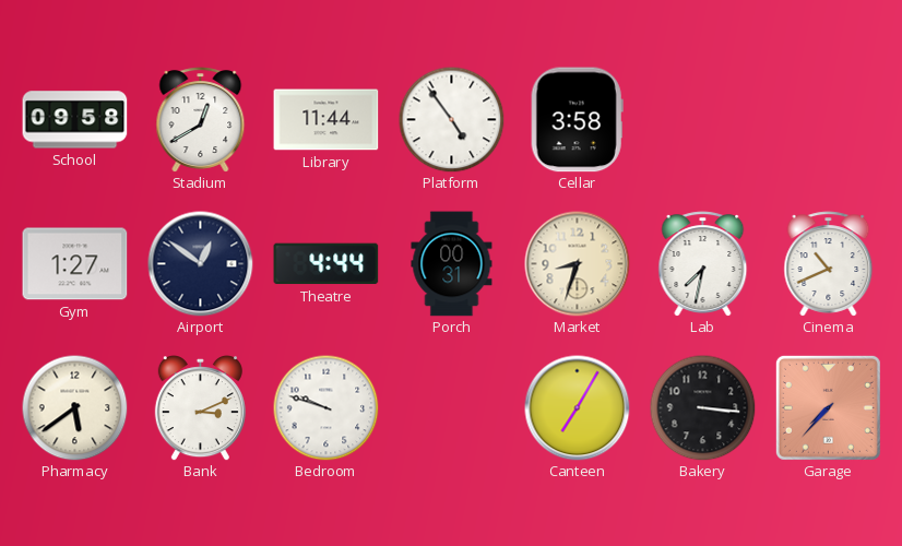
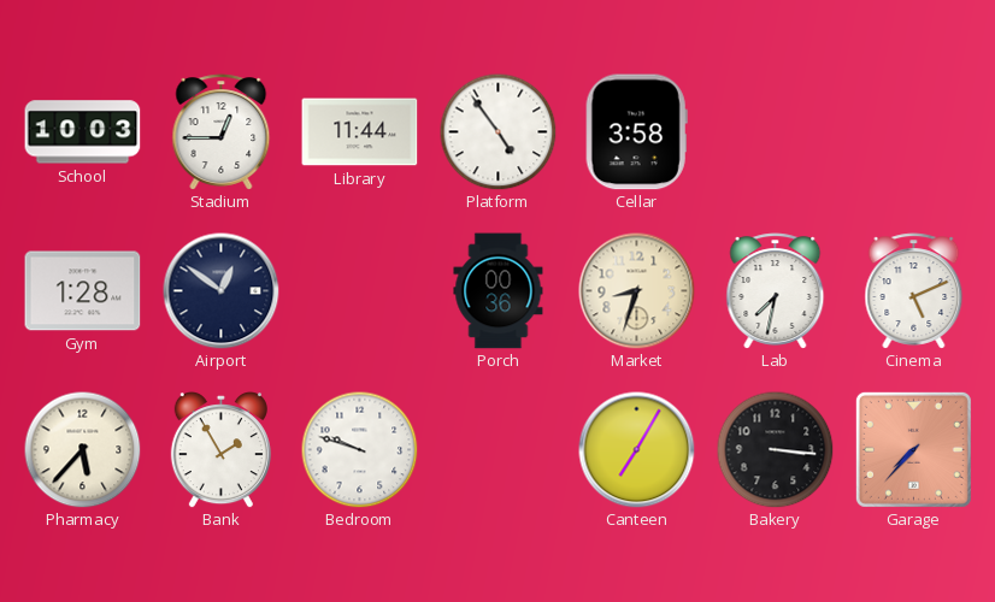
School: 09:58 -> 10:03
Stadium: 12:40 -> 12:45
Gym: 1:27 -> 1:28
Theatre: 4:44 -> none
Porch: 00:31 -> 00:36
Cinema: 10:41 -> 5:11
Pharmacy: 5:39 -> 5:37
Bank: 3:11 -> 1:55
